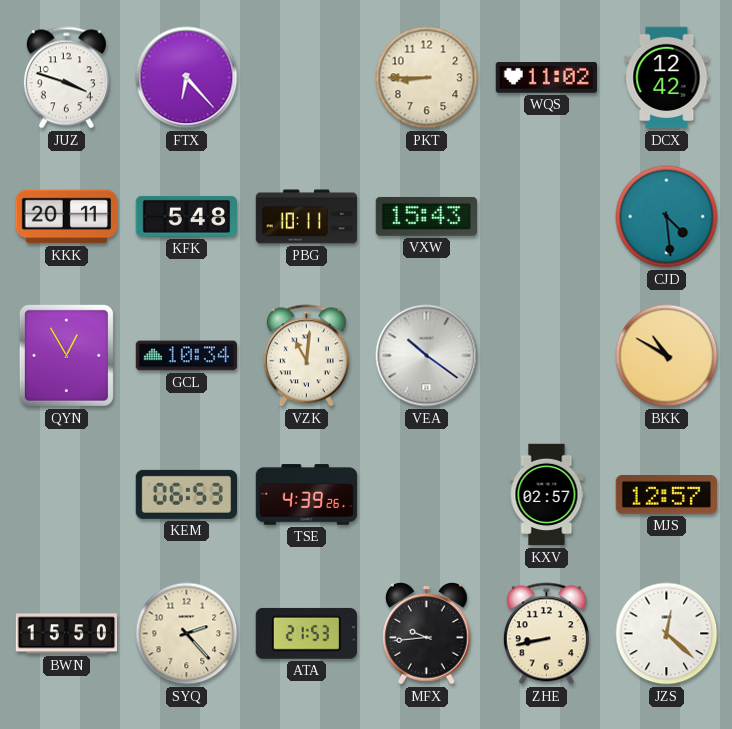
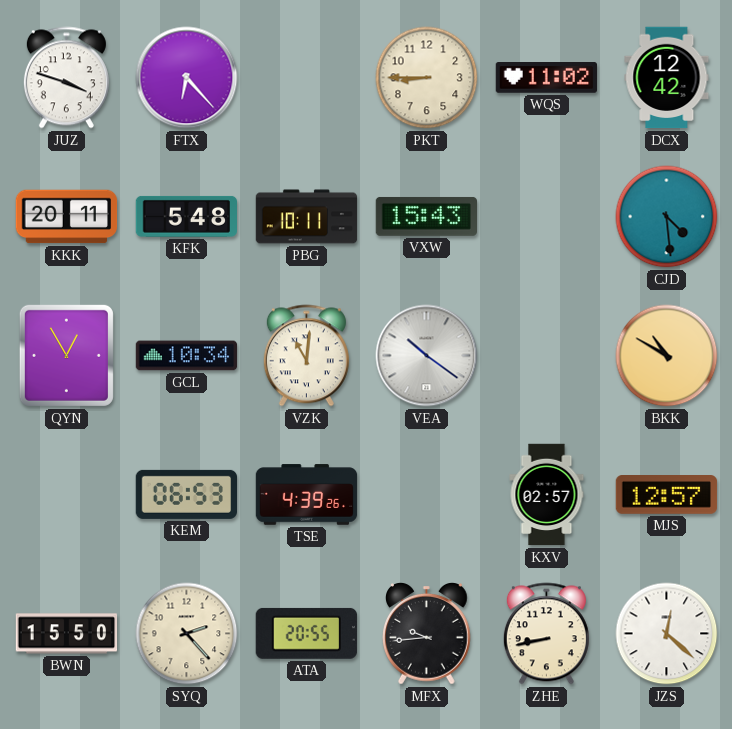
ATA: 21:53 -> 20:55
